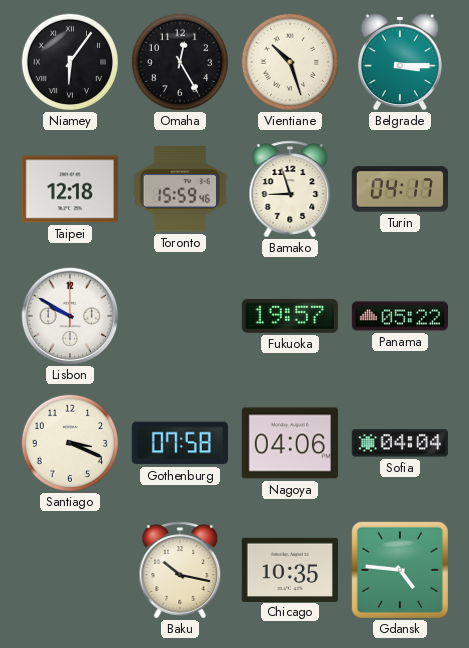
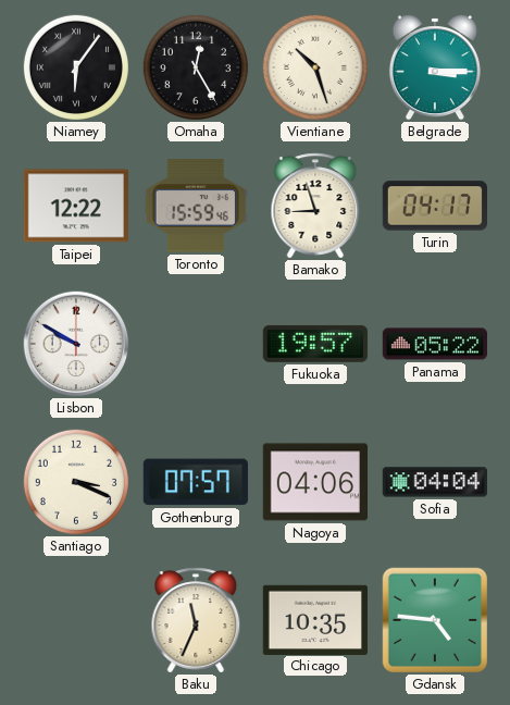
Taipei: 12:18 -> 12:22
Gothenburg: 07:58 -> 07:57
Baku: 10:17 -> 11:34
